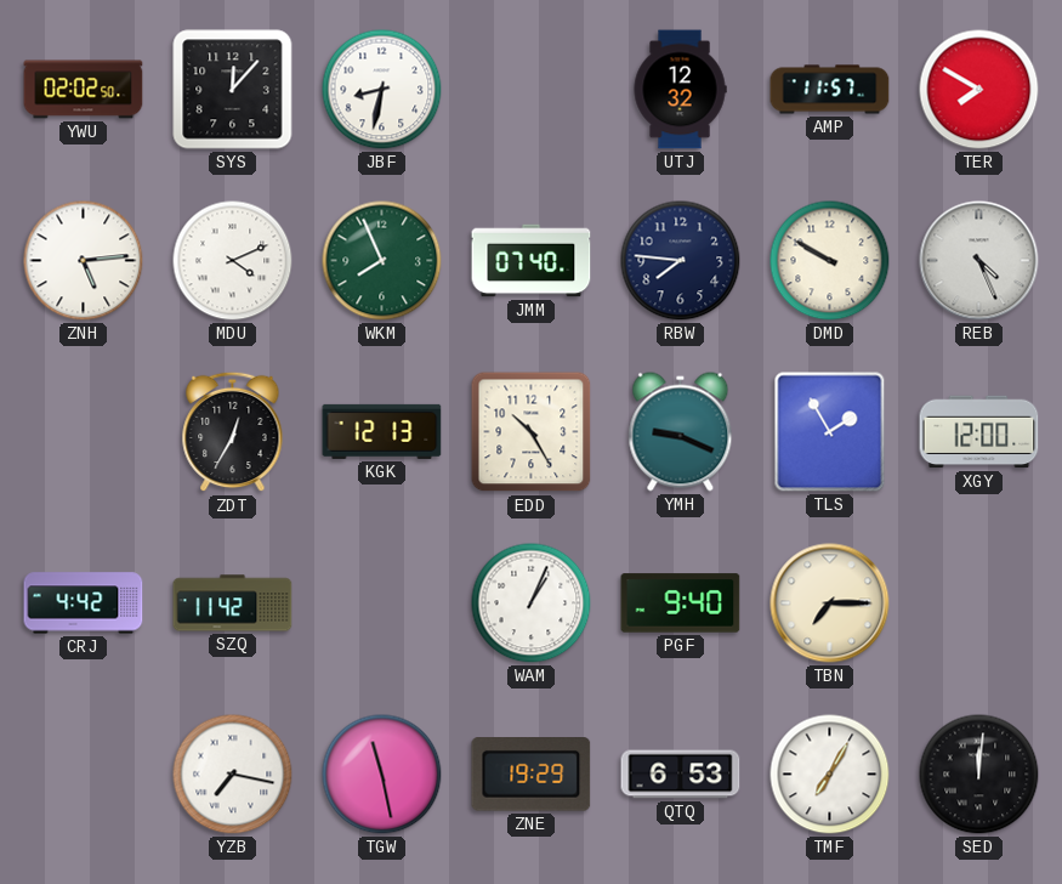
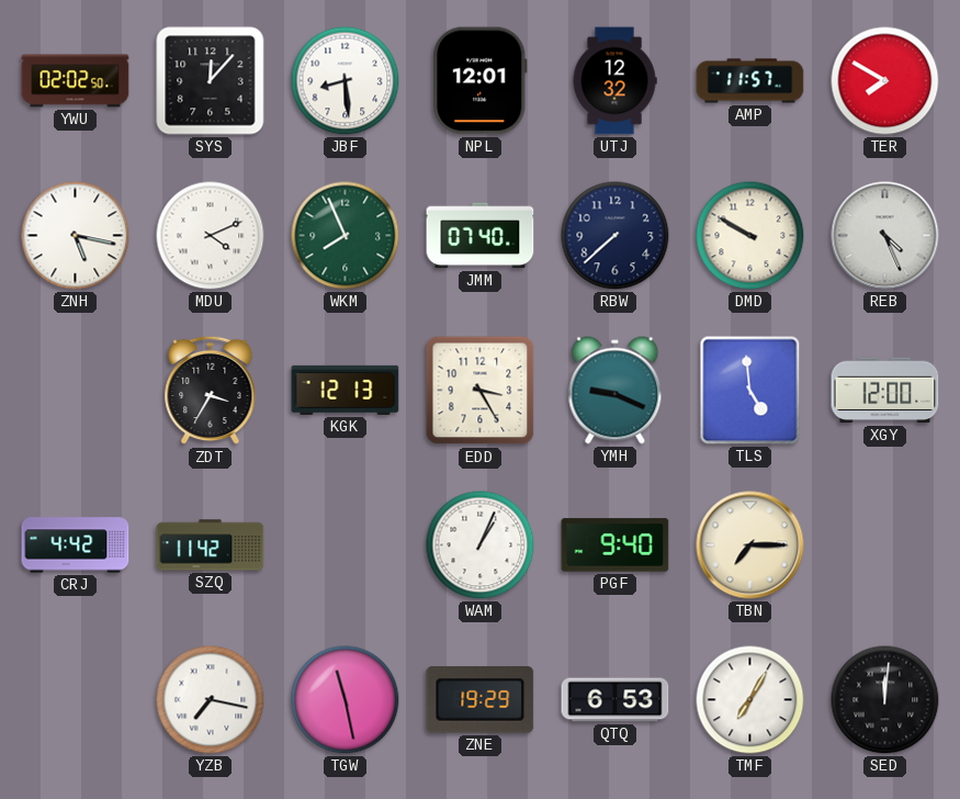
JBF: 8:32 -> 8:29
NPL: none -> 12:01
ZNH: 5:14 -> 5:17
RBW: 7:46 -> 7:38
ZDT: 12:35 -> 3:35
EDD: 10:25 -> 3:25
TLS: 1:55 -> 4:59
